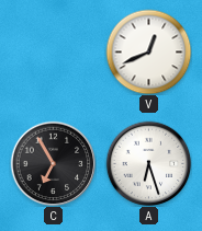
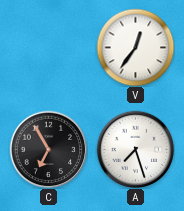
V: 12:41 -> 12:36
A: 6:27 -> 7:27
